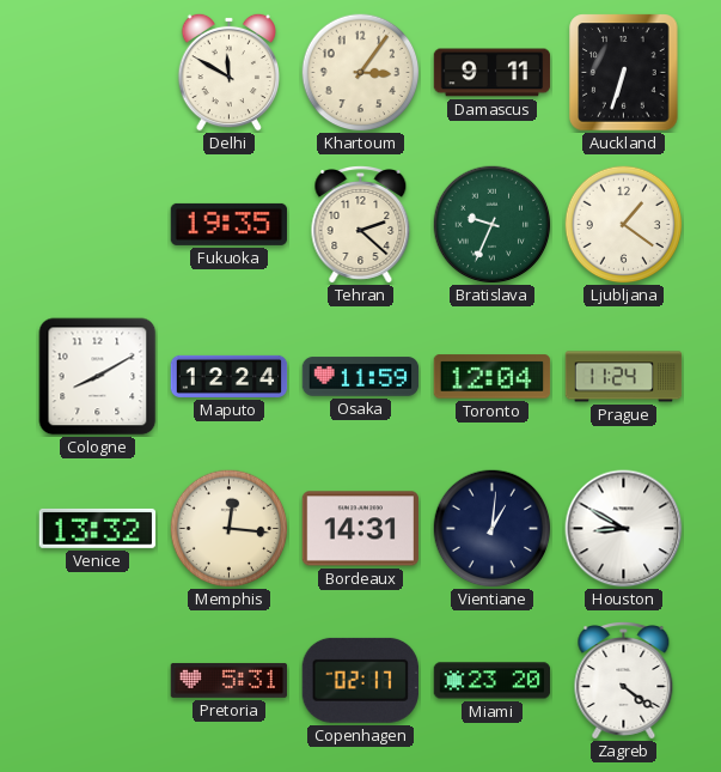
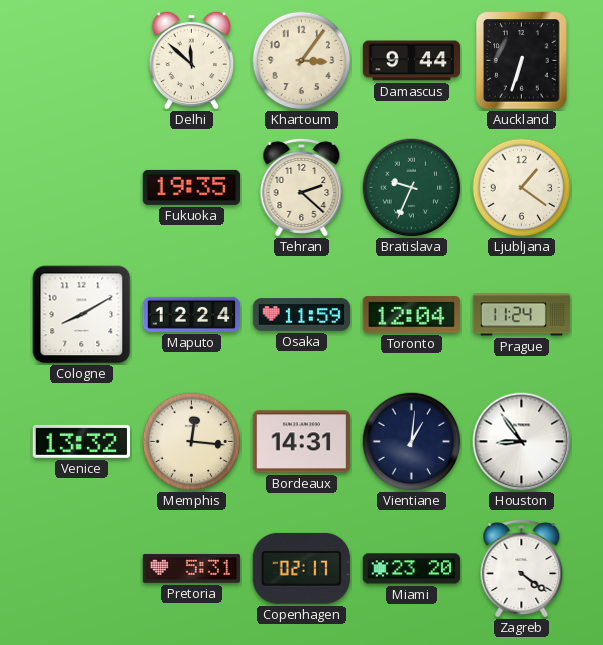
Delhi: 11:50 -> 11:52
Damascus: 9:11 -> 9:44
Houston: 8:50 -> 8:54
